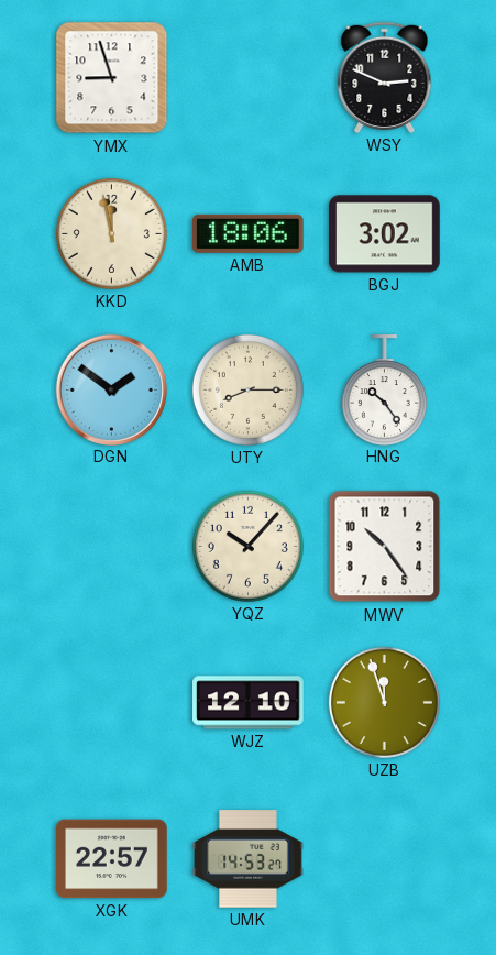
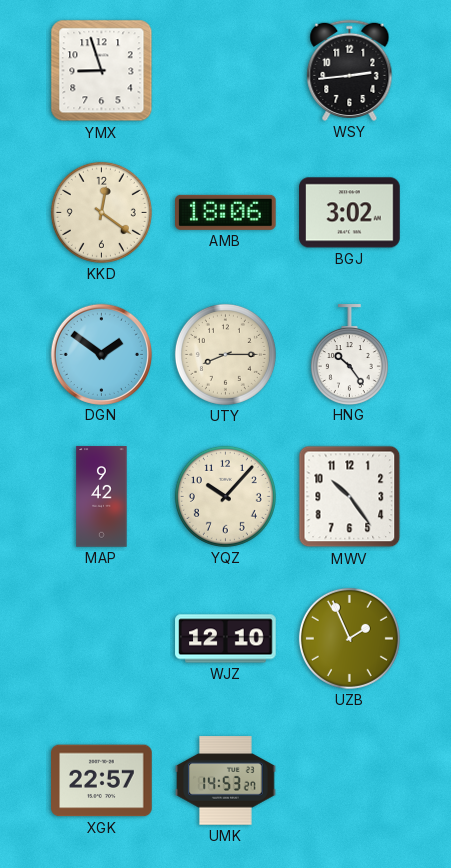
WSY: 2:49 -> 2:44
KKD: 11:58 -> 12:21
MAP: none -> 9:42
UZB: 11:57 -> 1:56
